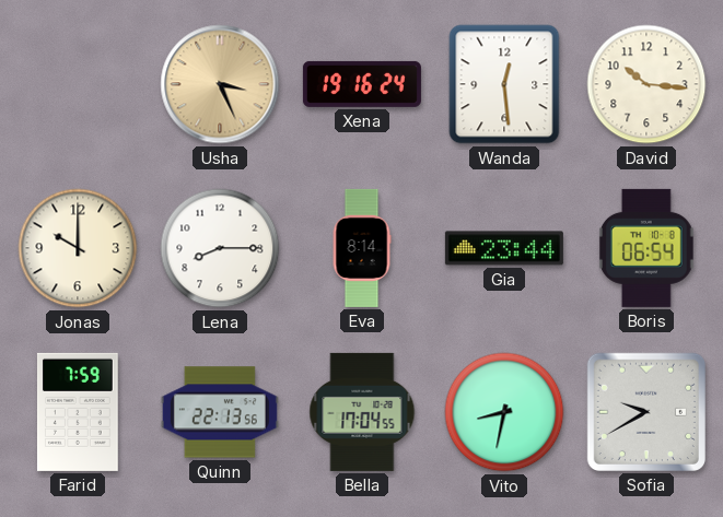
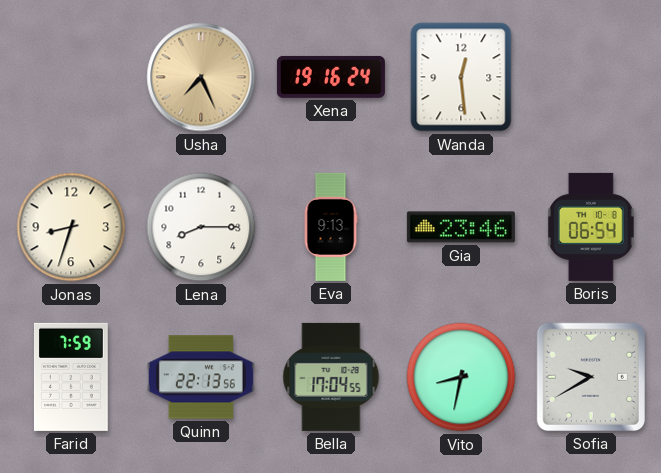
Usha: 3:26 -> 7:26
David: 10:16 -> none
Jonas: 10:00 -> 8:33
Eva: 8:14 -> 9:13
Gia: 23:44 -> 23:46
